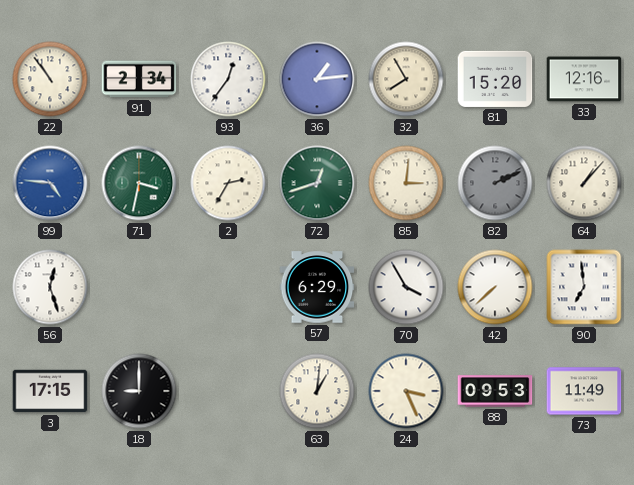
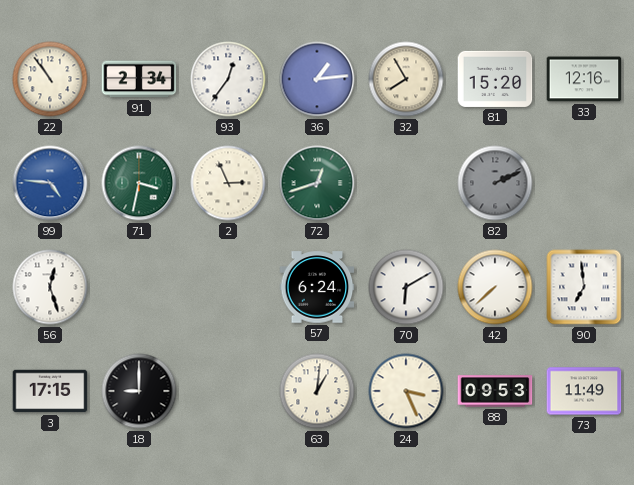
2: 2:35 -> 2:56
85: 3:01 -> none
64: 1:07 -> none
57: 6:29 -> 6:24
70: 3:55 -> 6:10
